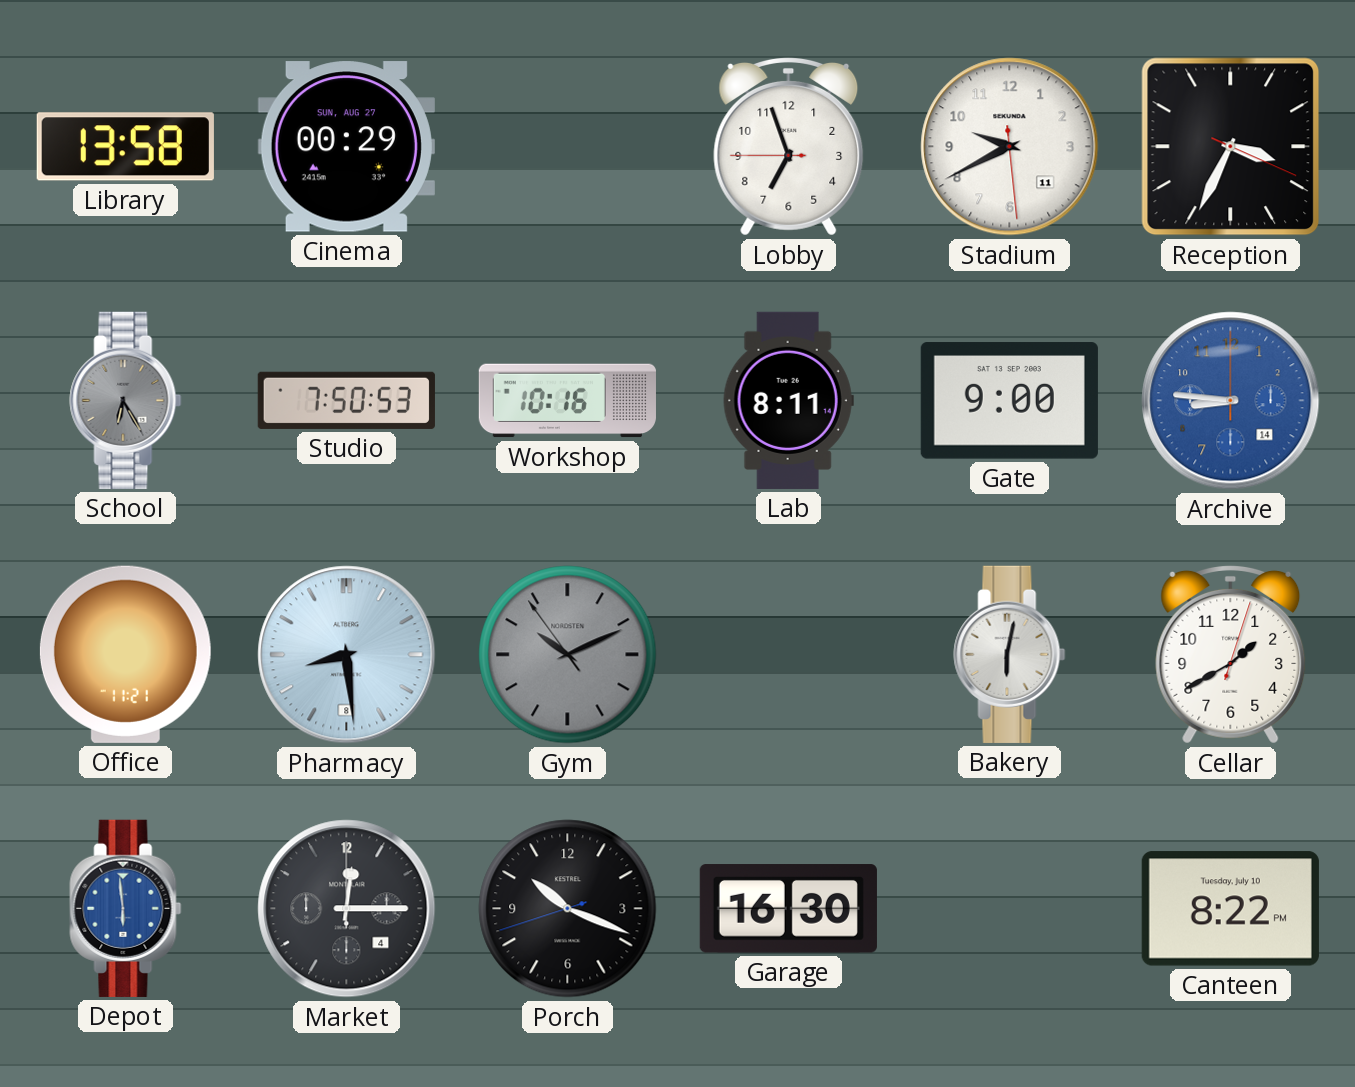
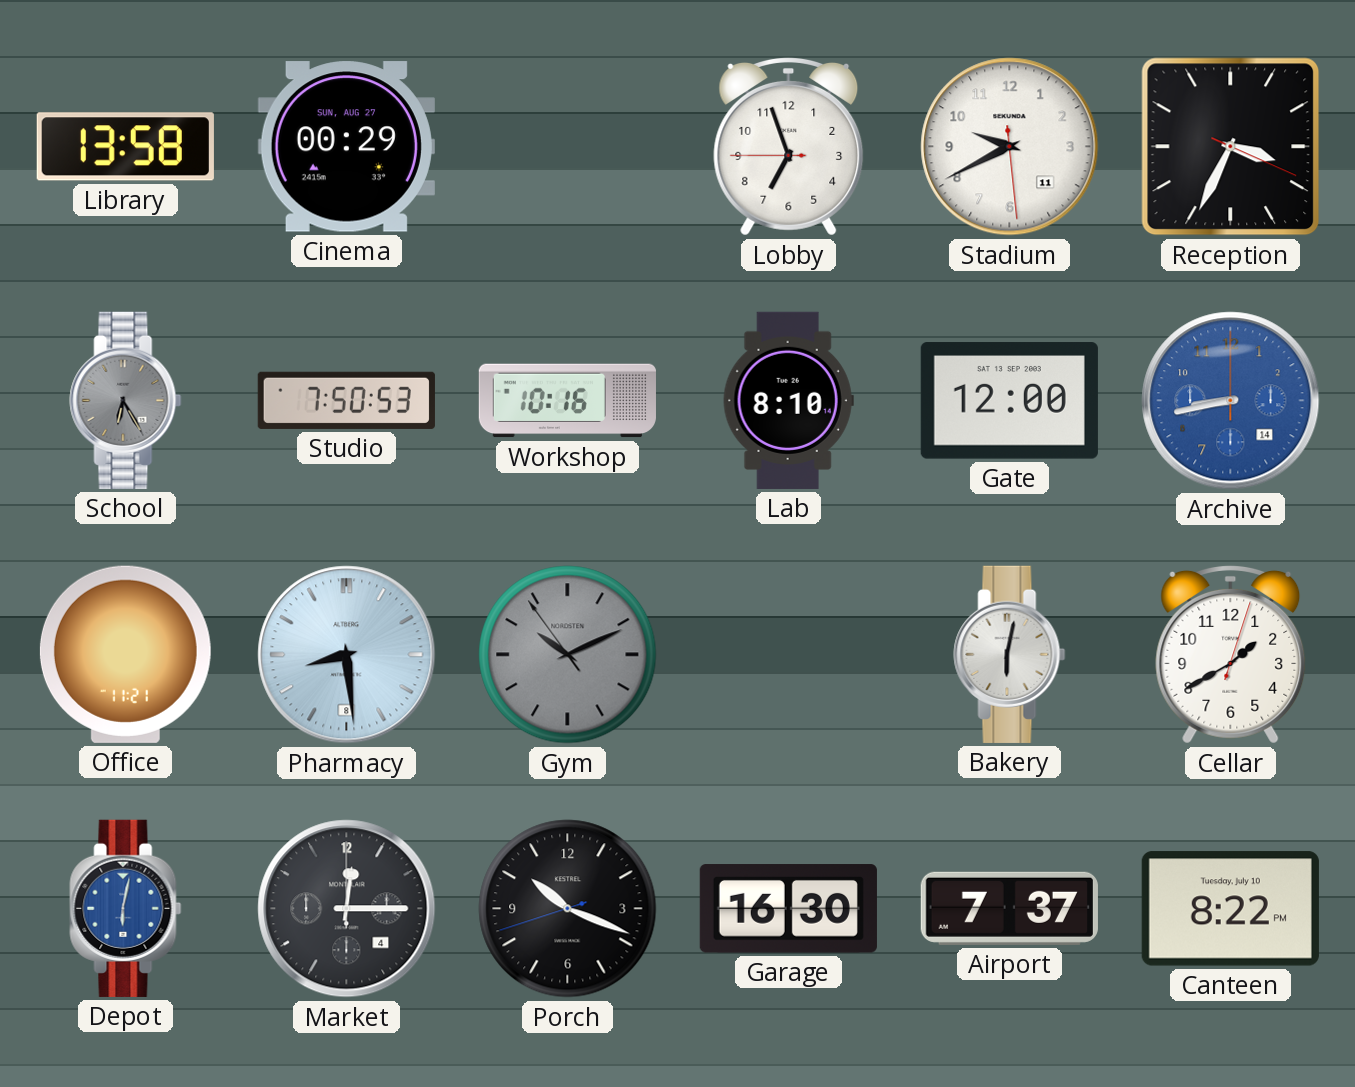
Lab: 8:11 -> 8:10
Gate: 9:00 -> 12:00
Archive: 8:46 -> 8:43
Depot: 5:59 -> 6:02
Airport: none -> 7:37
